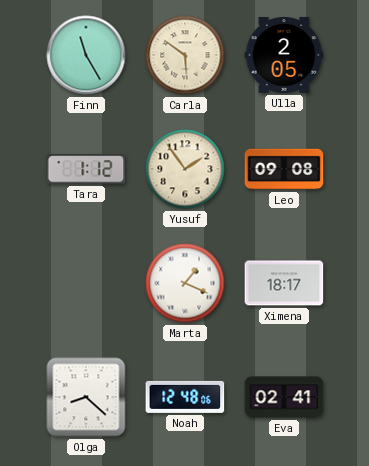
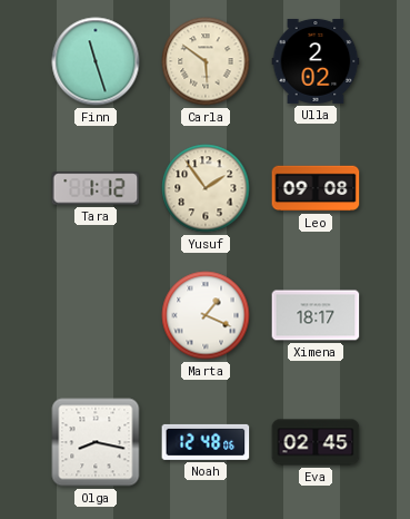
Finn: 11:25 -> 11:27
Ulla: 2:05 -> 2:02
Olga: 8:22 -> 8:17
Eva: 02:41 -> 02:45
